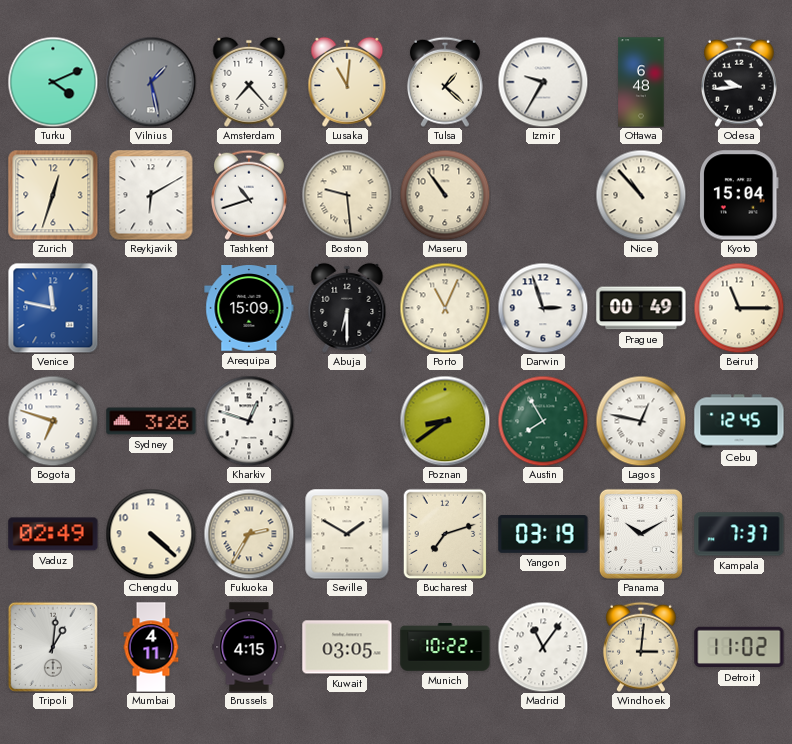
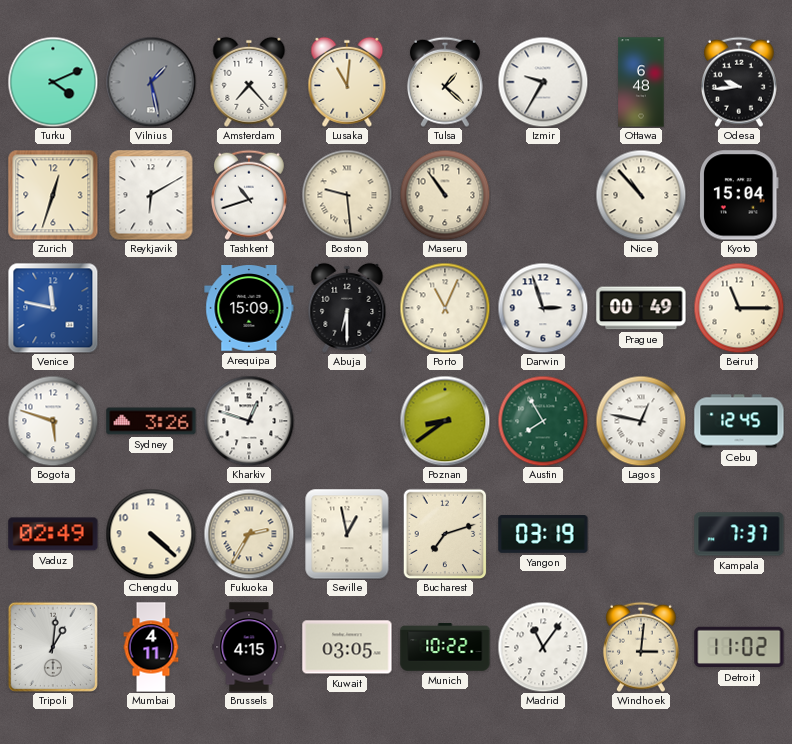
Bogota: 6:48 -> 5:48
Seville: 1:50 -> 12:58
Panama: 10:10 -> none
